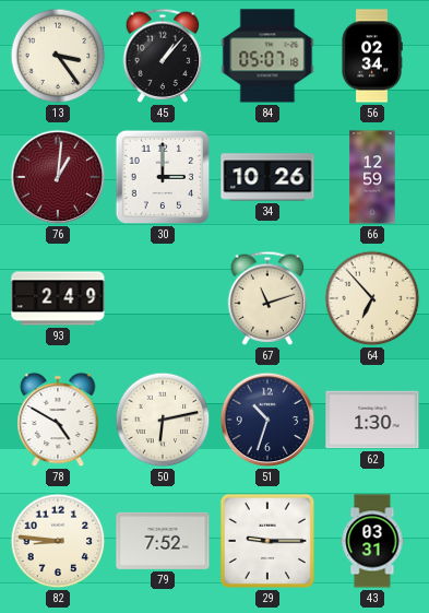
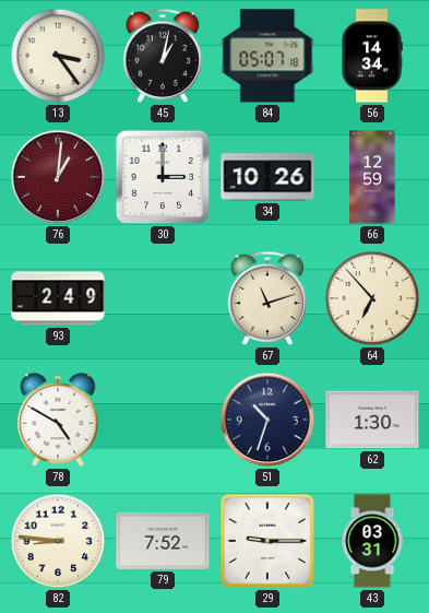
45: 1:07 -> 1:02
56: 02:34 -> 14:34
50: 6:13 -> none
